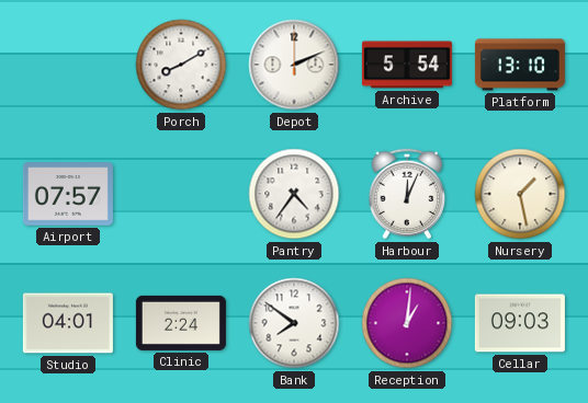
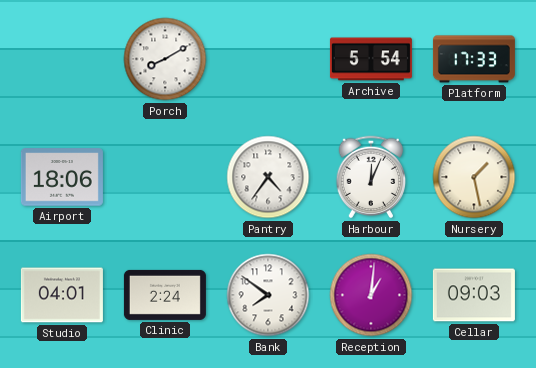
Depot: 2:11 -> none
Platform: 13:10 -> 17:33
Airport: 07:57 -> 18:06
